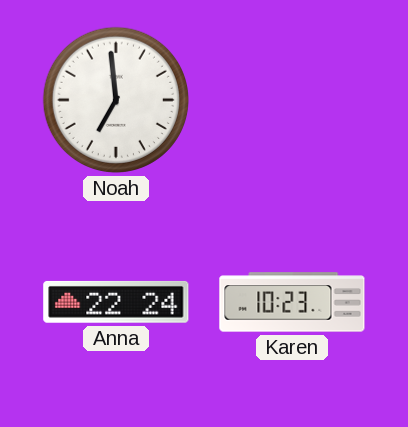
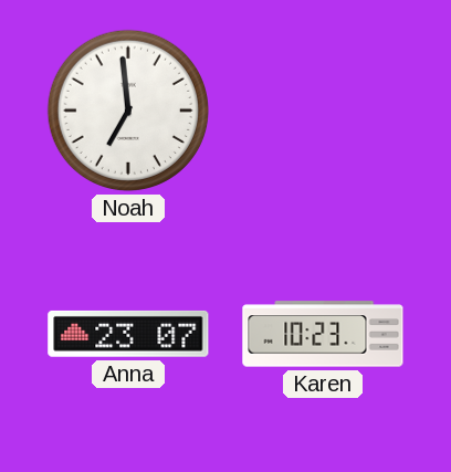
Anna: 22:24 -> 23:07
